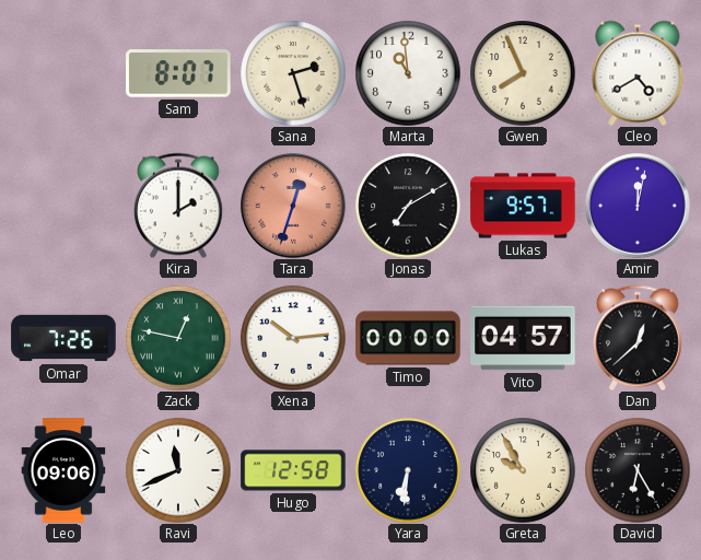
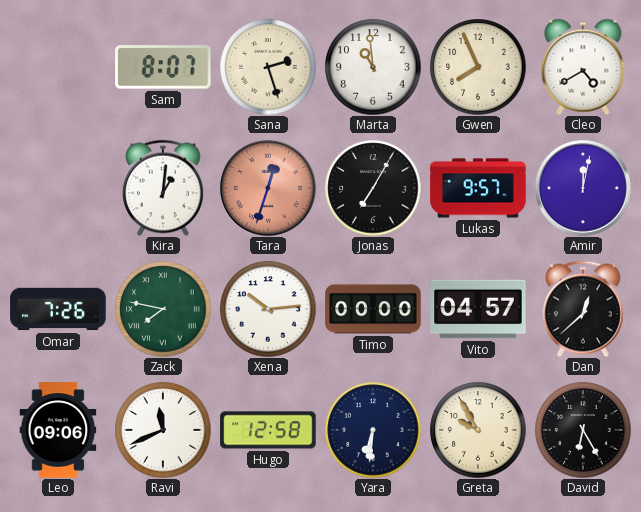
Kira: 2:00 -> 1:01
Jonas: 7:10 -> 7:05
Zack: 12:47 -> 7:47
